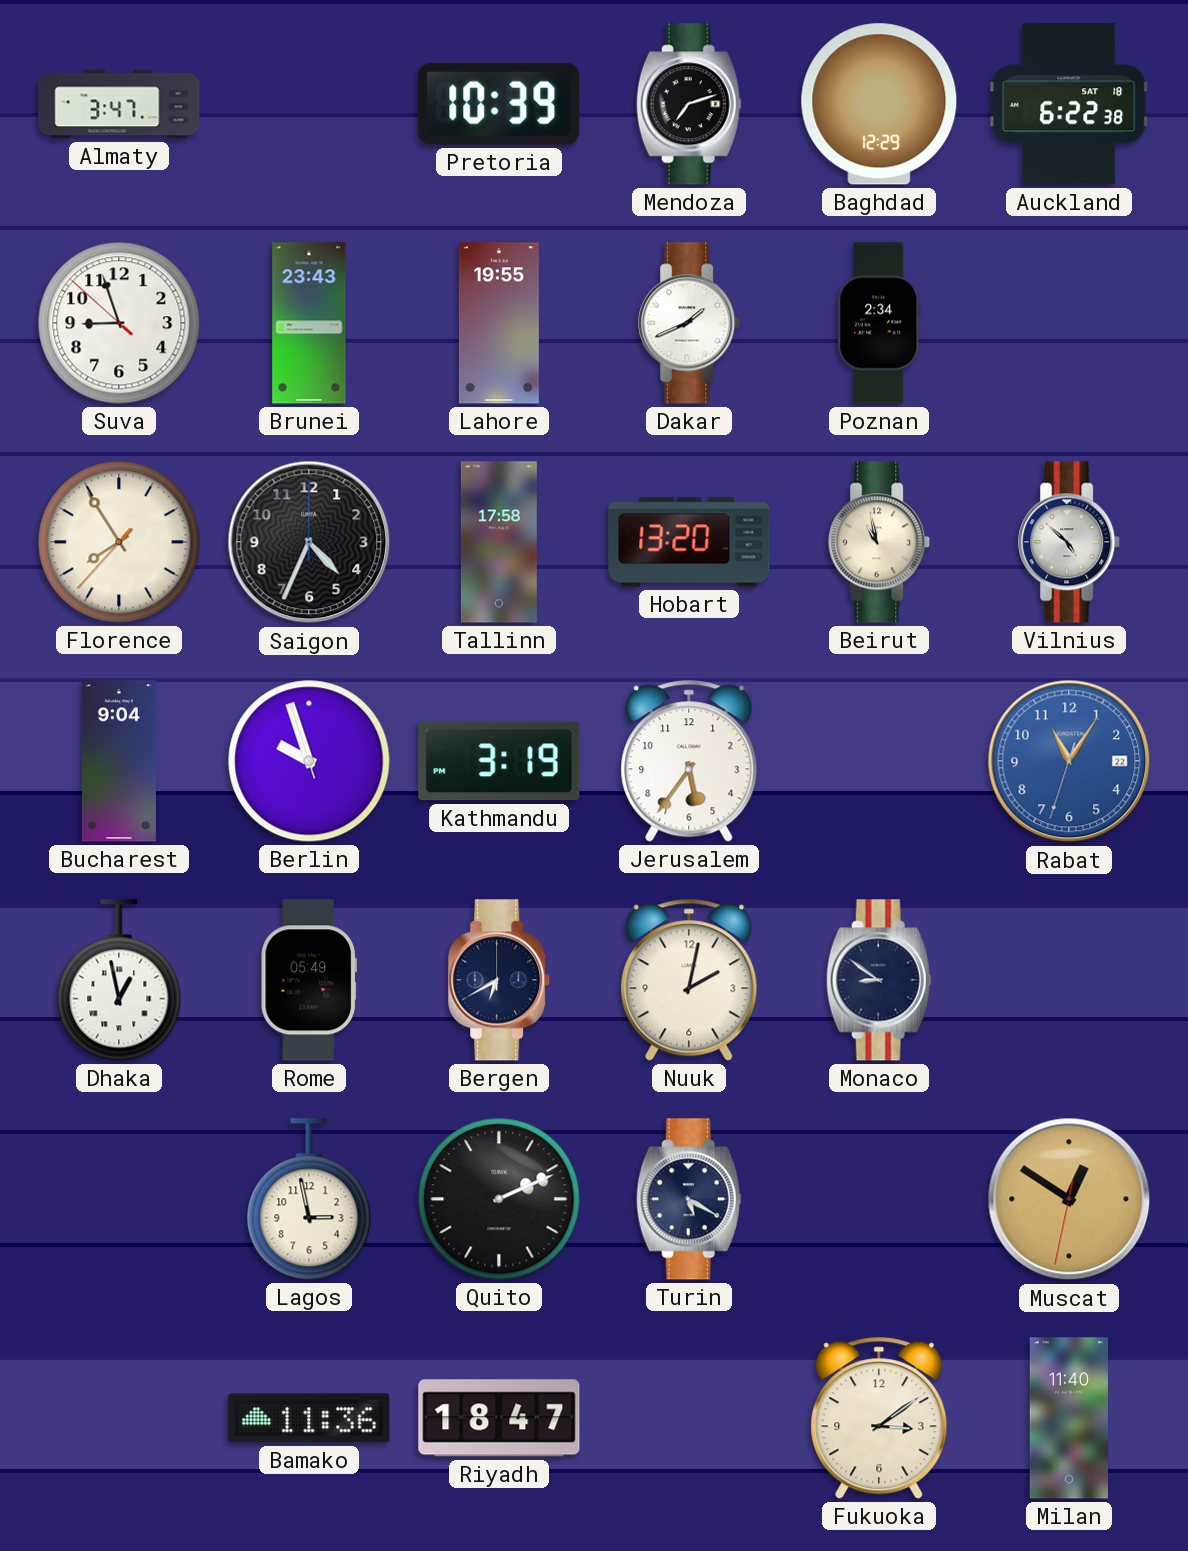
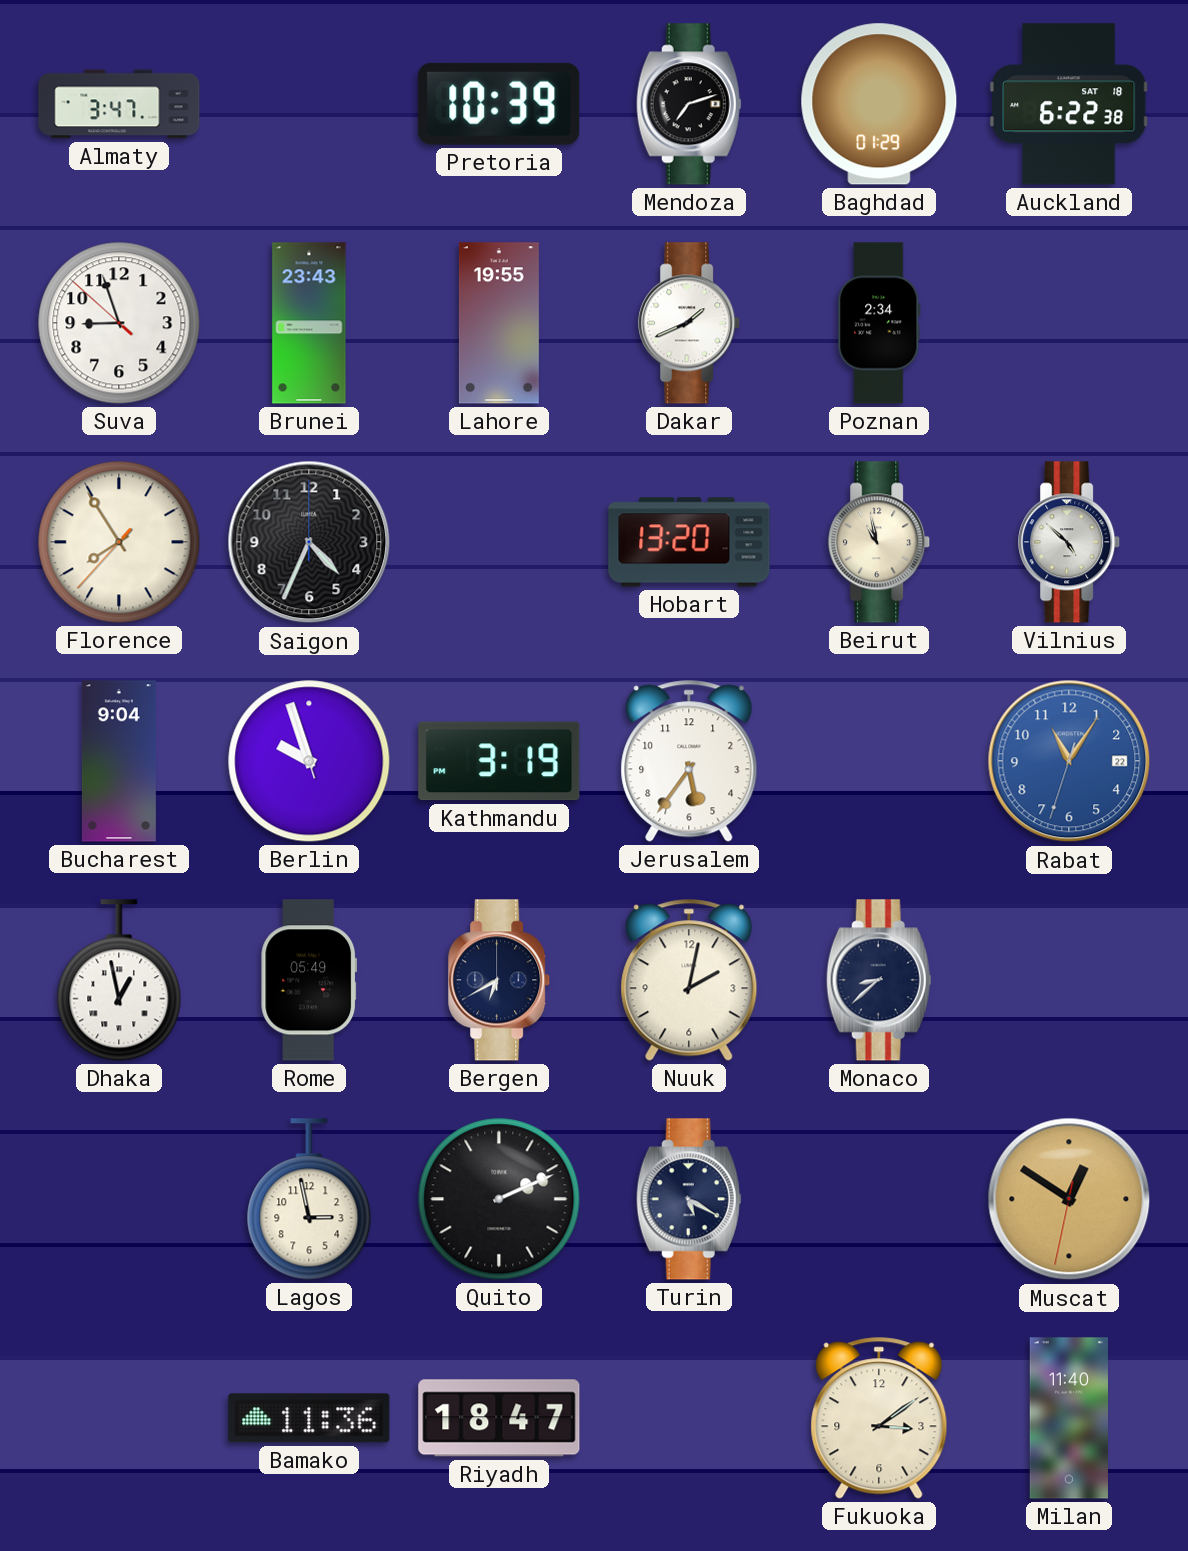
Baghdad: 12:29 -> 01:29
Tallinn: 17:58 -> none
Monaco: 8:51 -> 8:38
